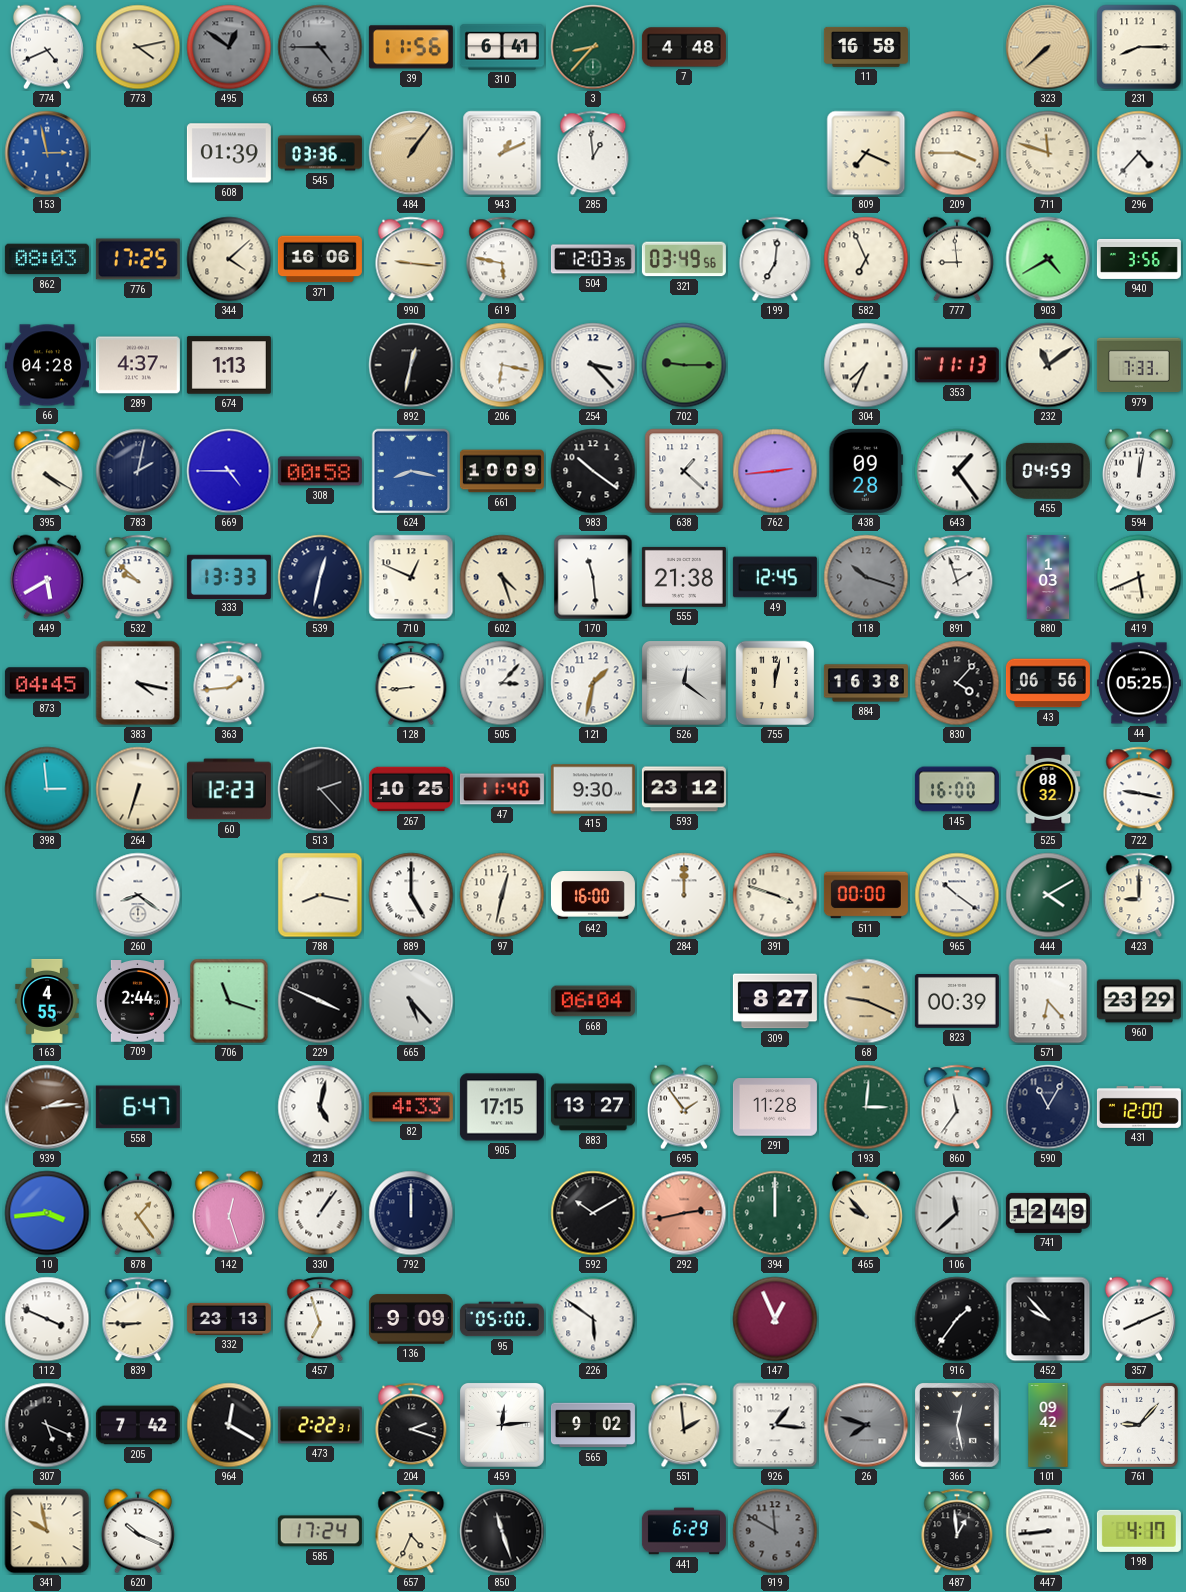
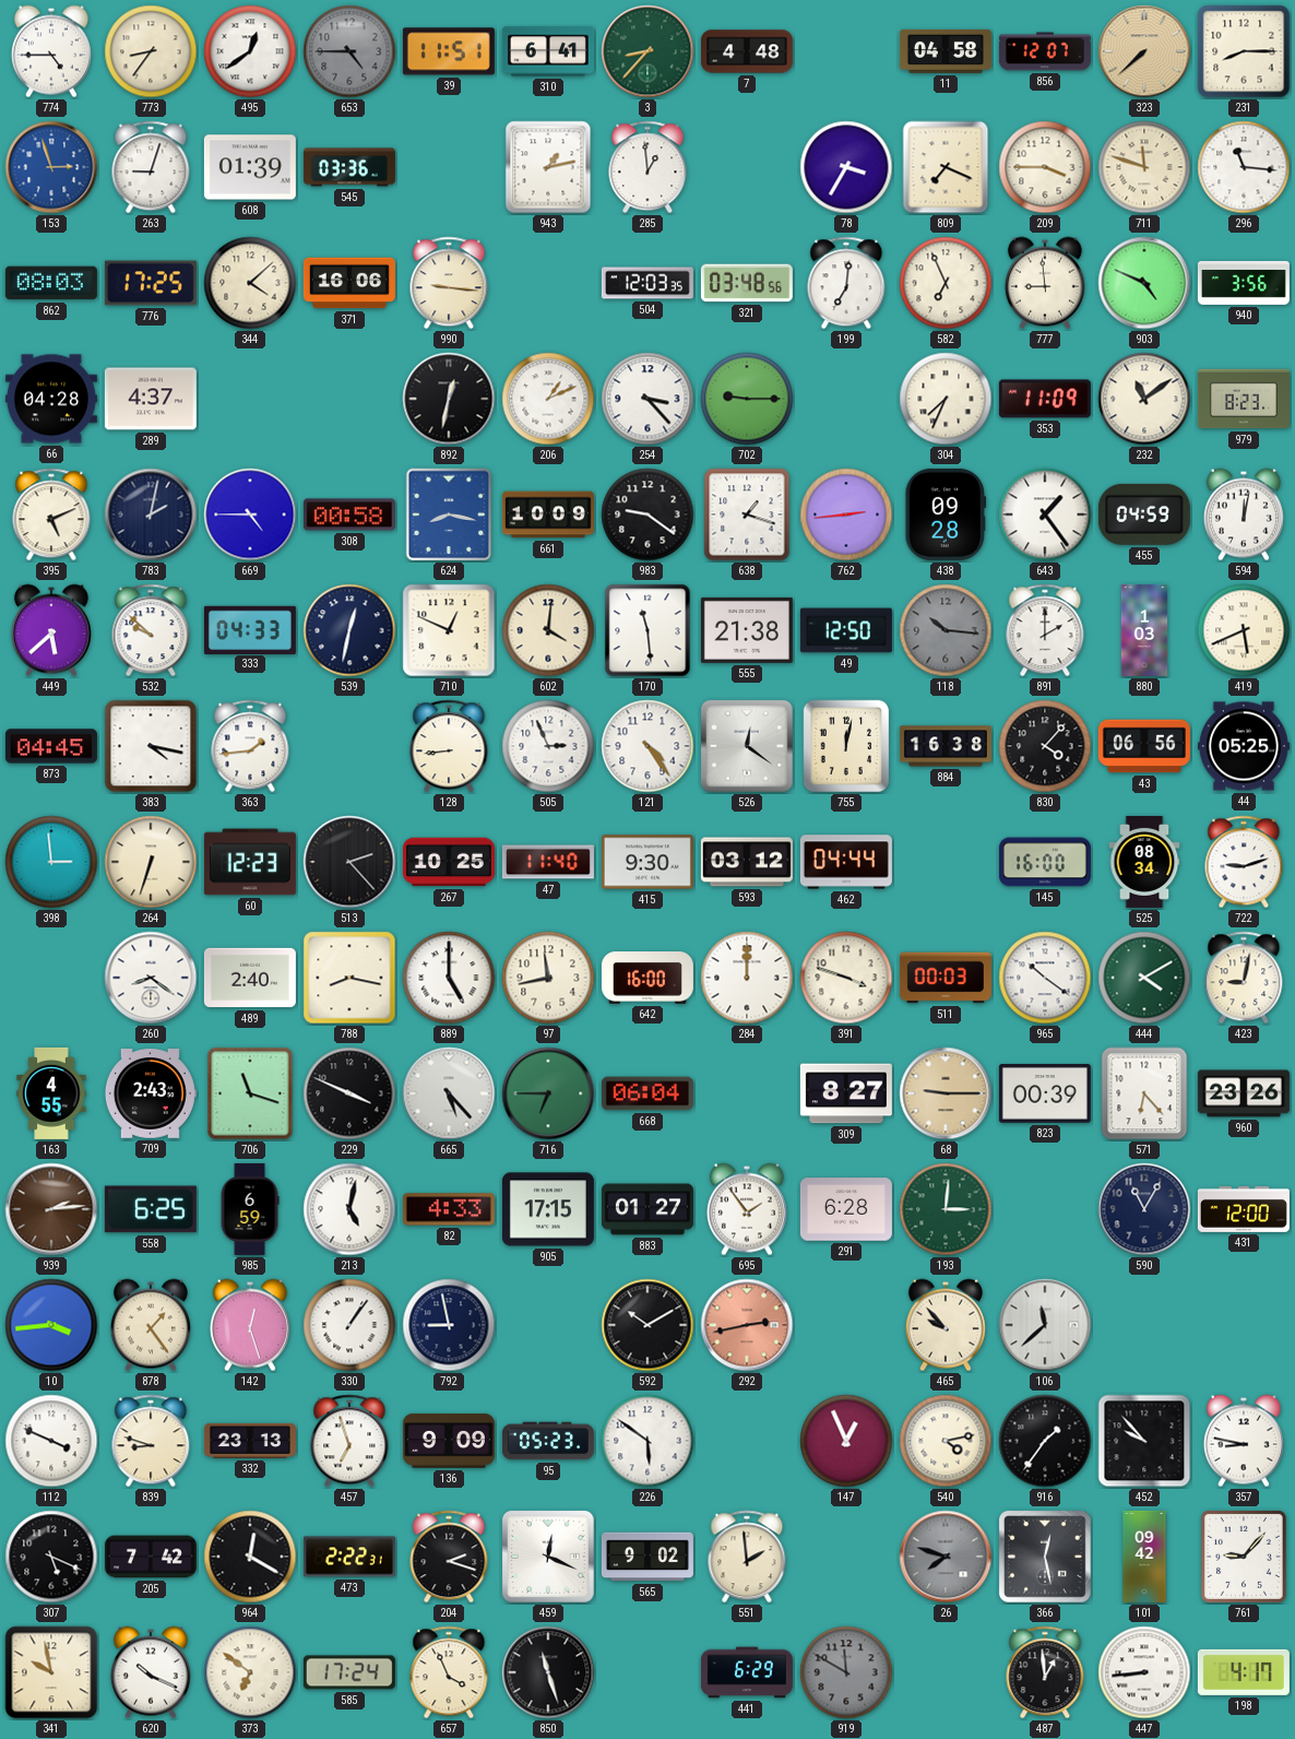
774: 4:41 -> 4:45
773: 4:13 -> 8:36
495: 12:51 -> 12:39
495 dial: grey -> white
39: 11:56 -> 11:51
11: 16:58 -> 04:58
856: none -> 12:07
153: 2:58 -> 2:57
263: none -> 9:03
484: 1:06 -> none
943: 1:11 -> 1:13
78: none -> 3:35
296: 4:37 -> 11:16
619: 5:47 -> none
321: 03:49 -> 03:48
903: 4:40 -> 4:49
674: 1:13 -> none
206: 6:17 -> 1:11
353: 11:13 -> 11:09
979: 7:33 -> 8:23
395: 4:20 -> 5:11
983: 10:21 -> 9:21
638: 1:22 -> 1:18
449: 5:40 -> 5:38
333: 13:33 -> 04:33
602: 4:27 -> 4:01
49: 12:45 -> 12:50
118: 10:18 -> 10:16
891: 1:57 -> 2:00
505: 3:07 -> 2:56
121: 1:32 -> 4:24
593: 23:12 -> 03:12
462: none -> 04:44
525: 08:32 -> 08:34
722: 9:17 -> 9:12
489: none -> 2:40
97: 12:32 -> 11:43
511: 00:00 -> 00:03
423: 9:00 -> 9:02
709: 2:44 -> 2:43
716: none -> 6:45
68: 9:19 -> 9:15
960: 23:29 -> 23:26
558: 6:47 -> 6:25
985: none -> 6:59
883: 13:27 -> 01:27
291: 11:28 -> 6:28
860: 11:36 -> none
792: 12:00 -> 8:58
394: 12:00 -> none
741: 12:49 -> none
839: 8:45 -> 8:48
95: 05:00 -> 05:23
540: none -> 4:13
357: 8:11 -> 8:47
459: 12:14 -> 12:19
926: 1:16 -> none
373: none -> 6:51
657: 4:34 -> 3:56
